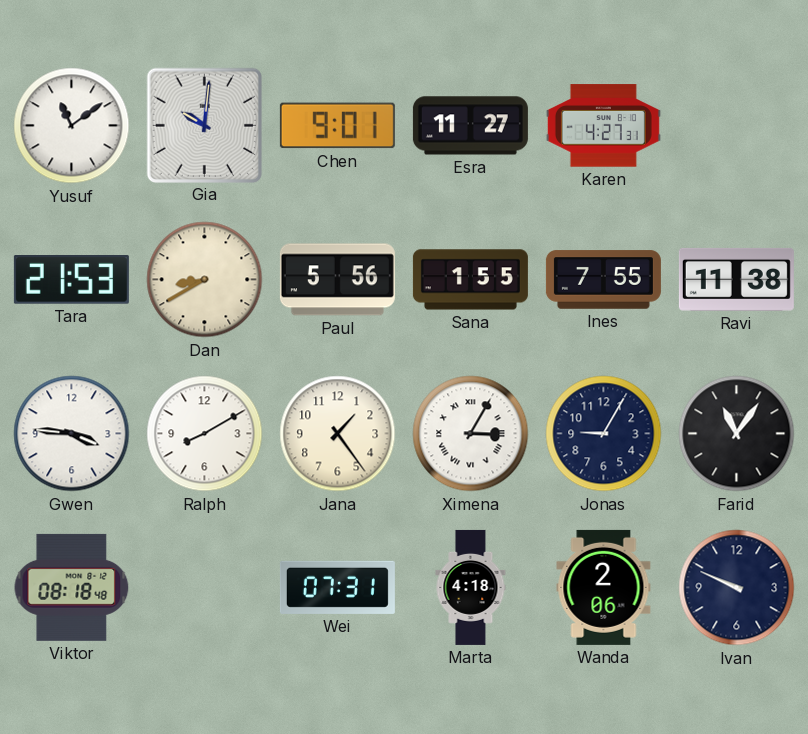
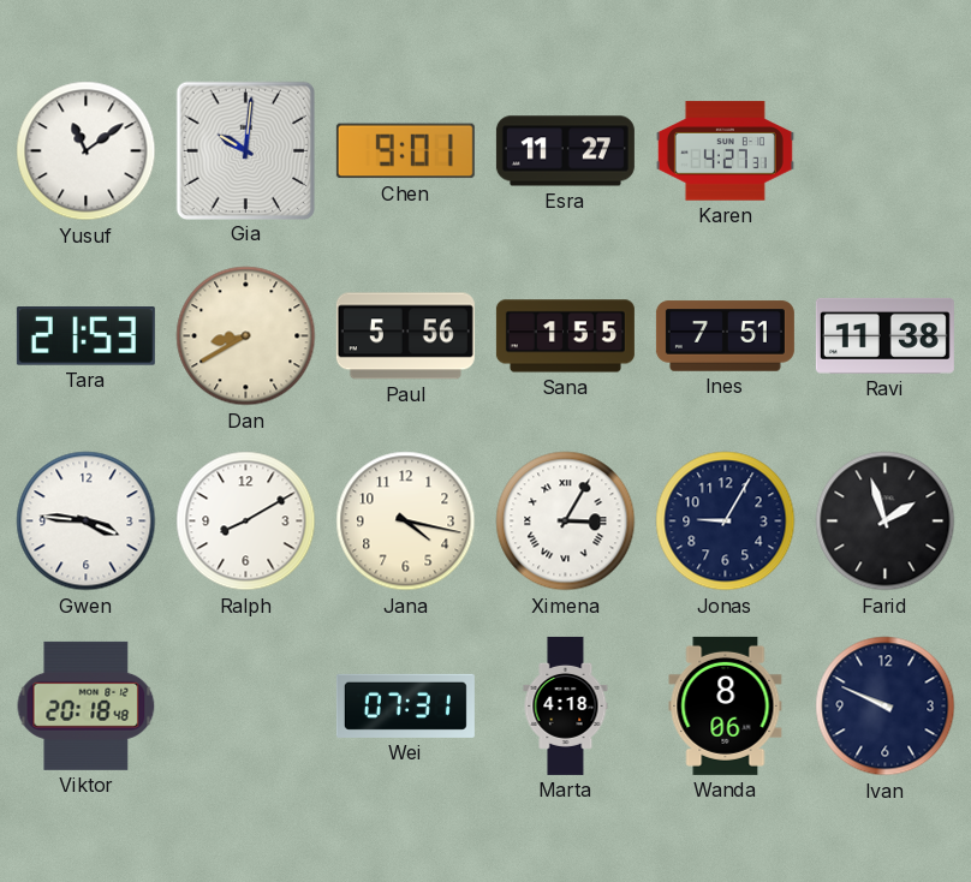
Ines: 7:55 -> 7:51
Jana: 1:24 -> 4:17
Farid: 11:06 -> 1:57
Viktor: 08:18 -> 20:18
Wanda: 2:06 -> 8:06
